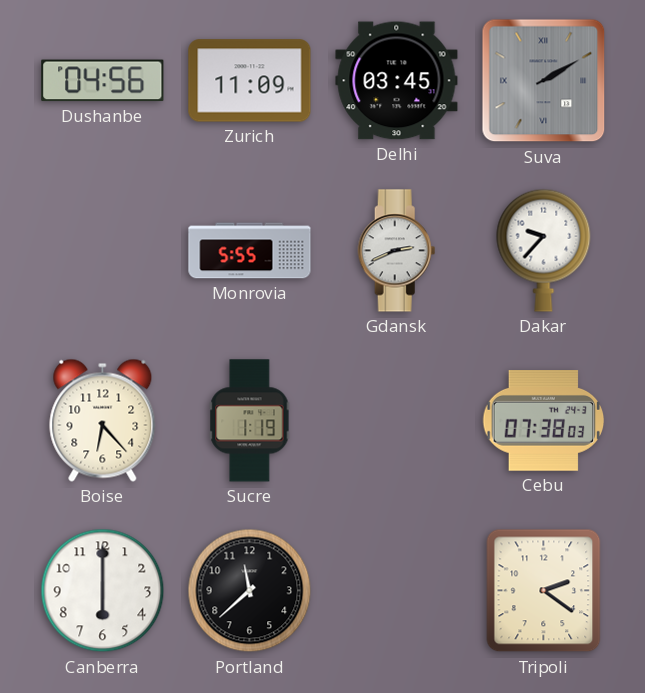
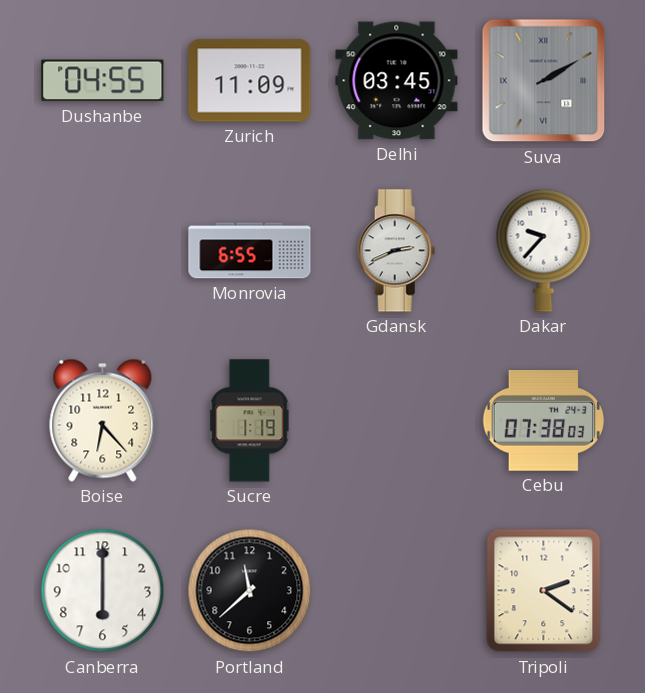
Dushanbe: 04:56 -> 04:55
Monrovia: 5:55 -> 6:55
